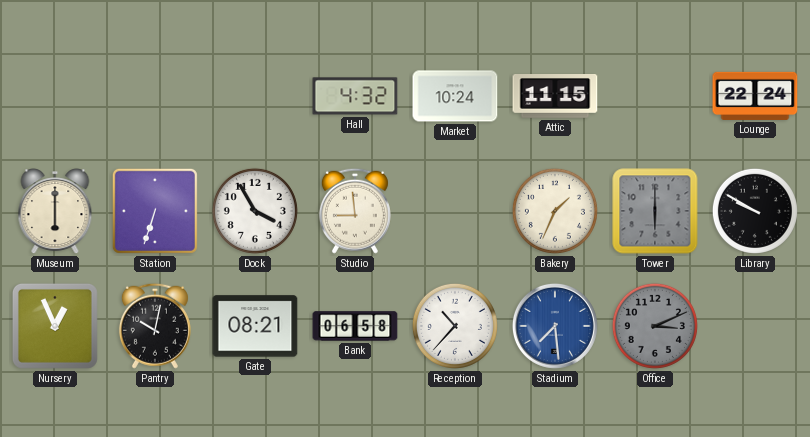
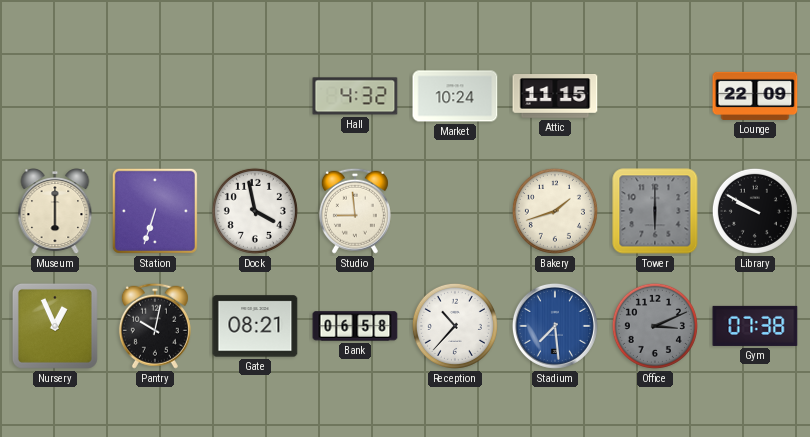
Lounge: 22:24 -> 22:09
Dock: 3:55 -> 3:58
Bakery: 1:34 -> 1:42
Gym: none -> 07:38
